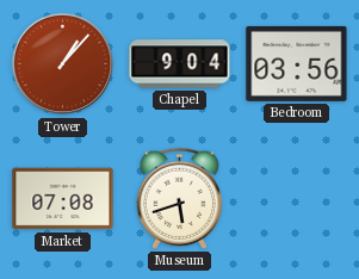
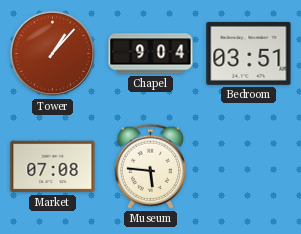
Bedroom: 03:56 -> 03:51
Museum: 5:42 -> 5:46
